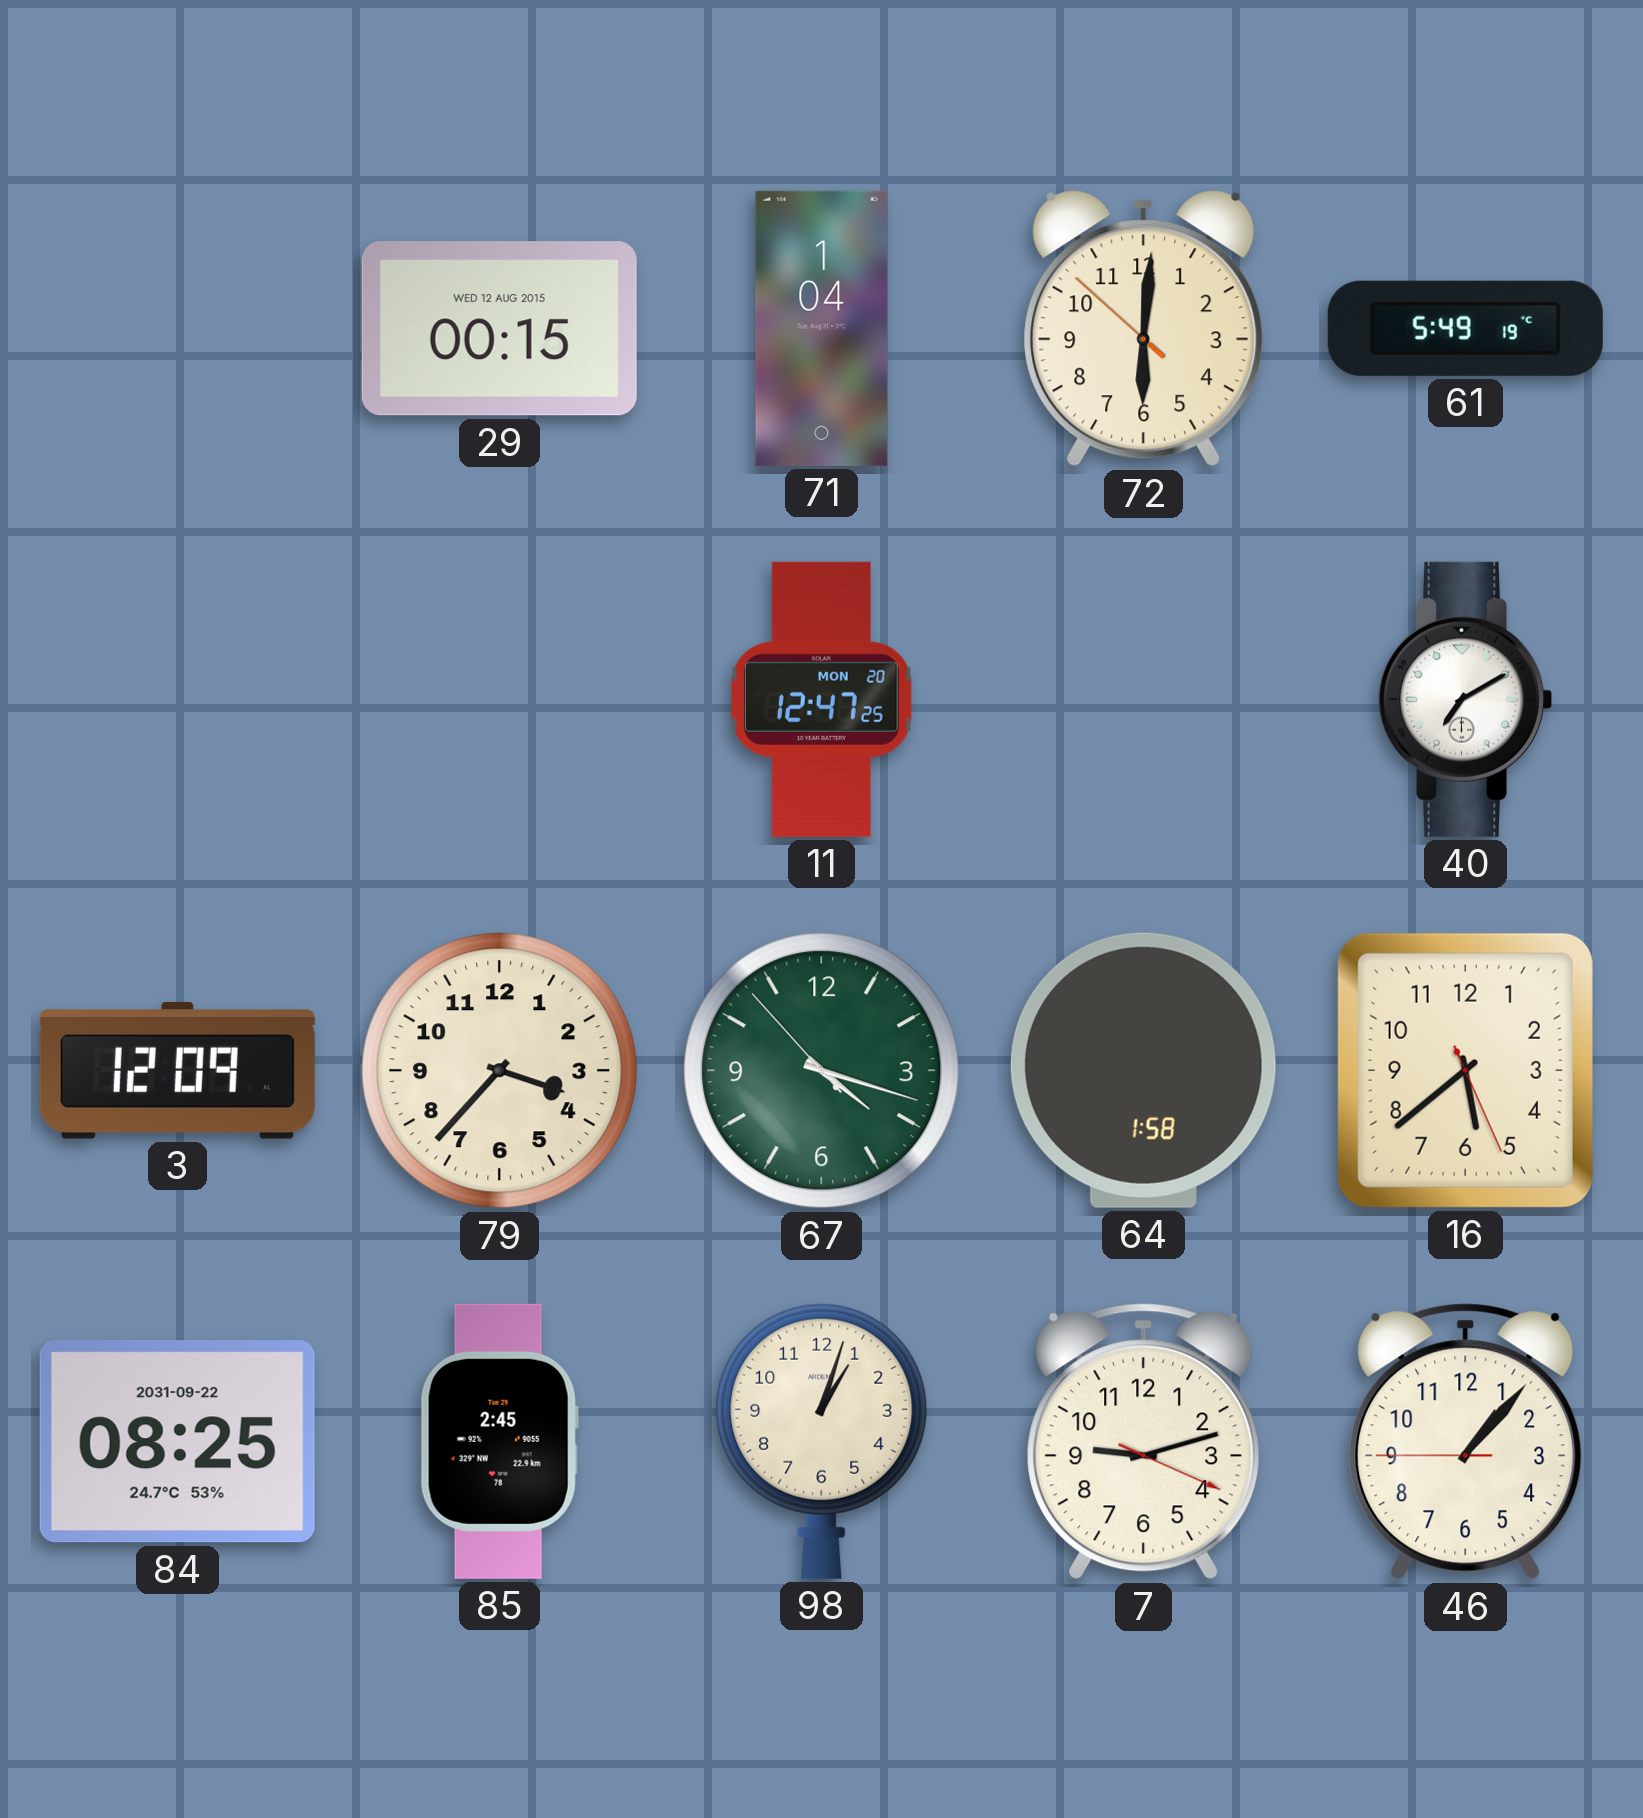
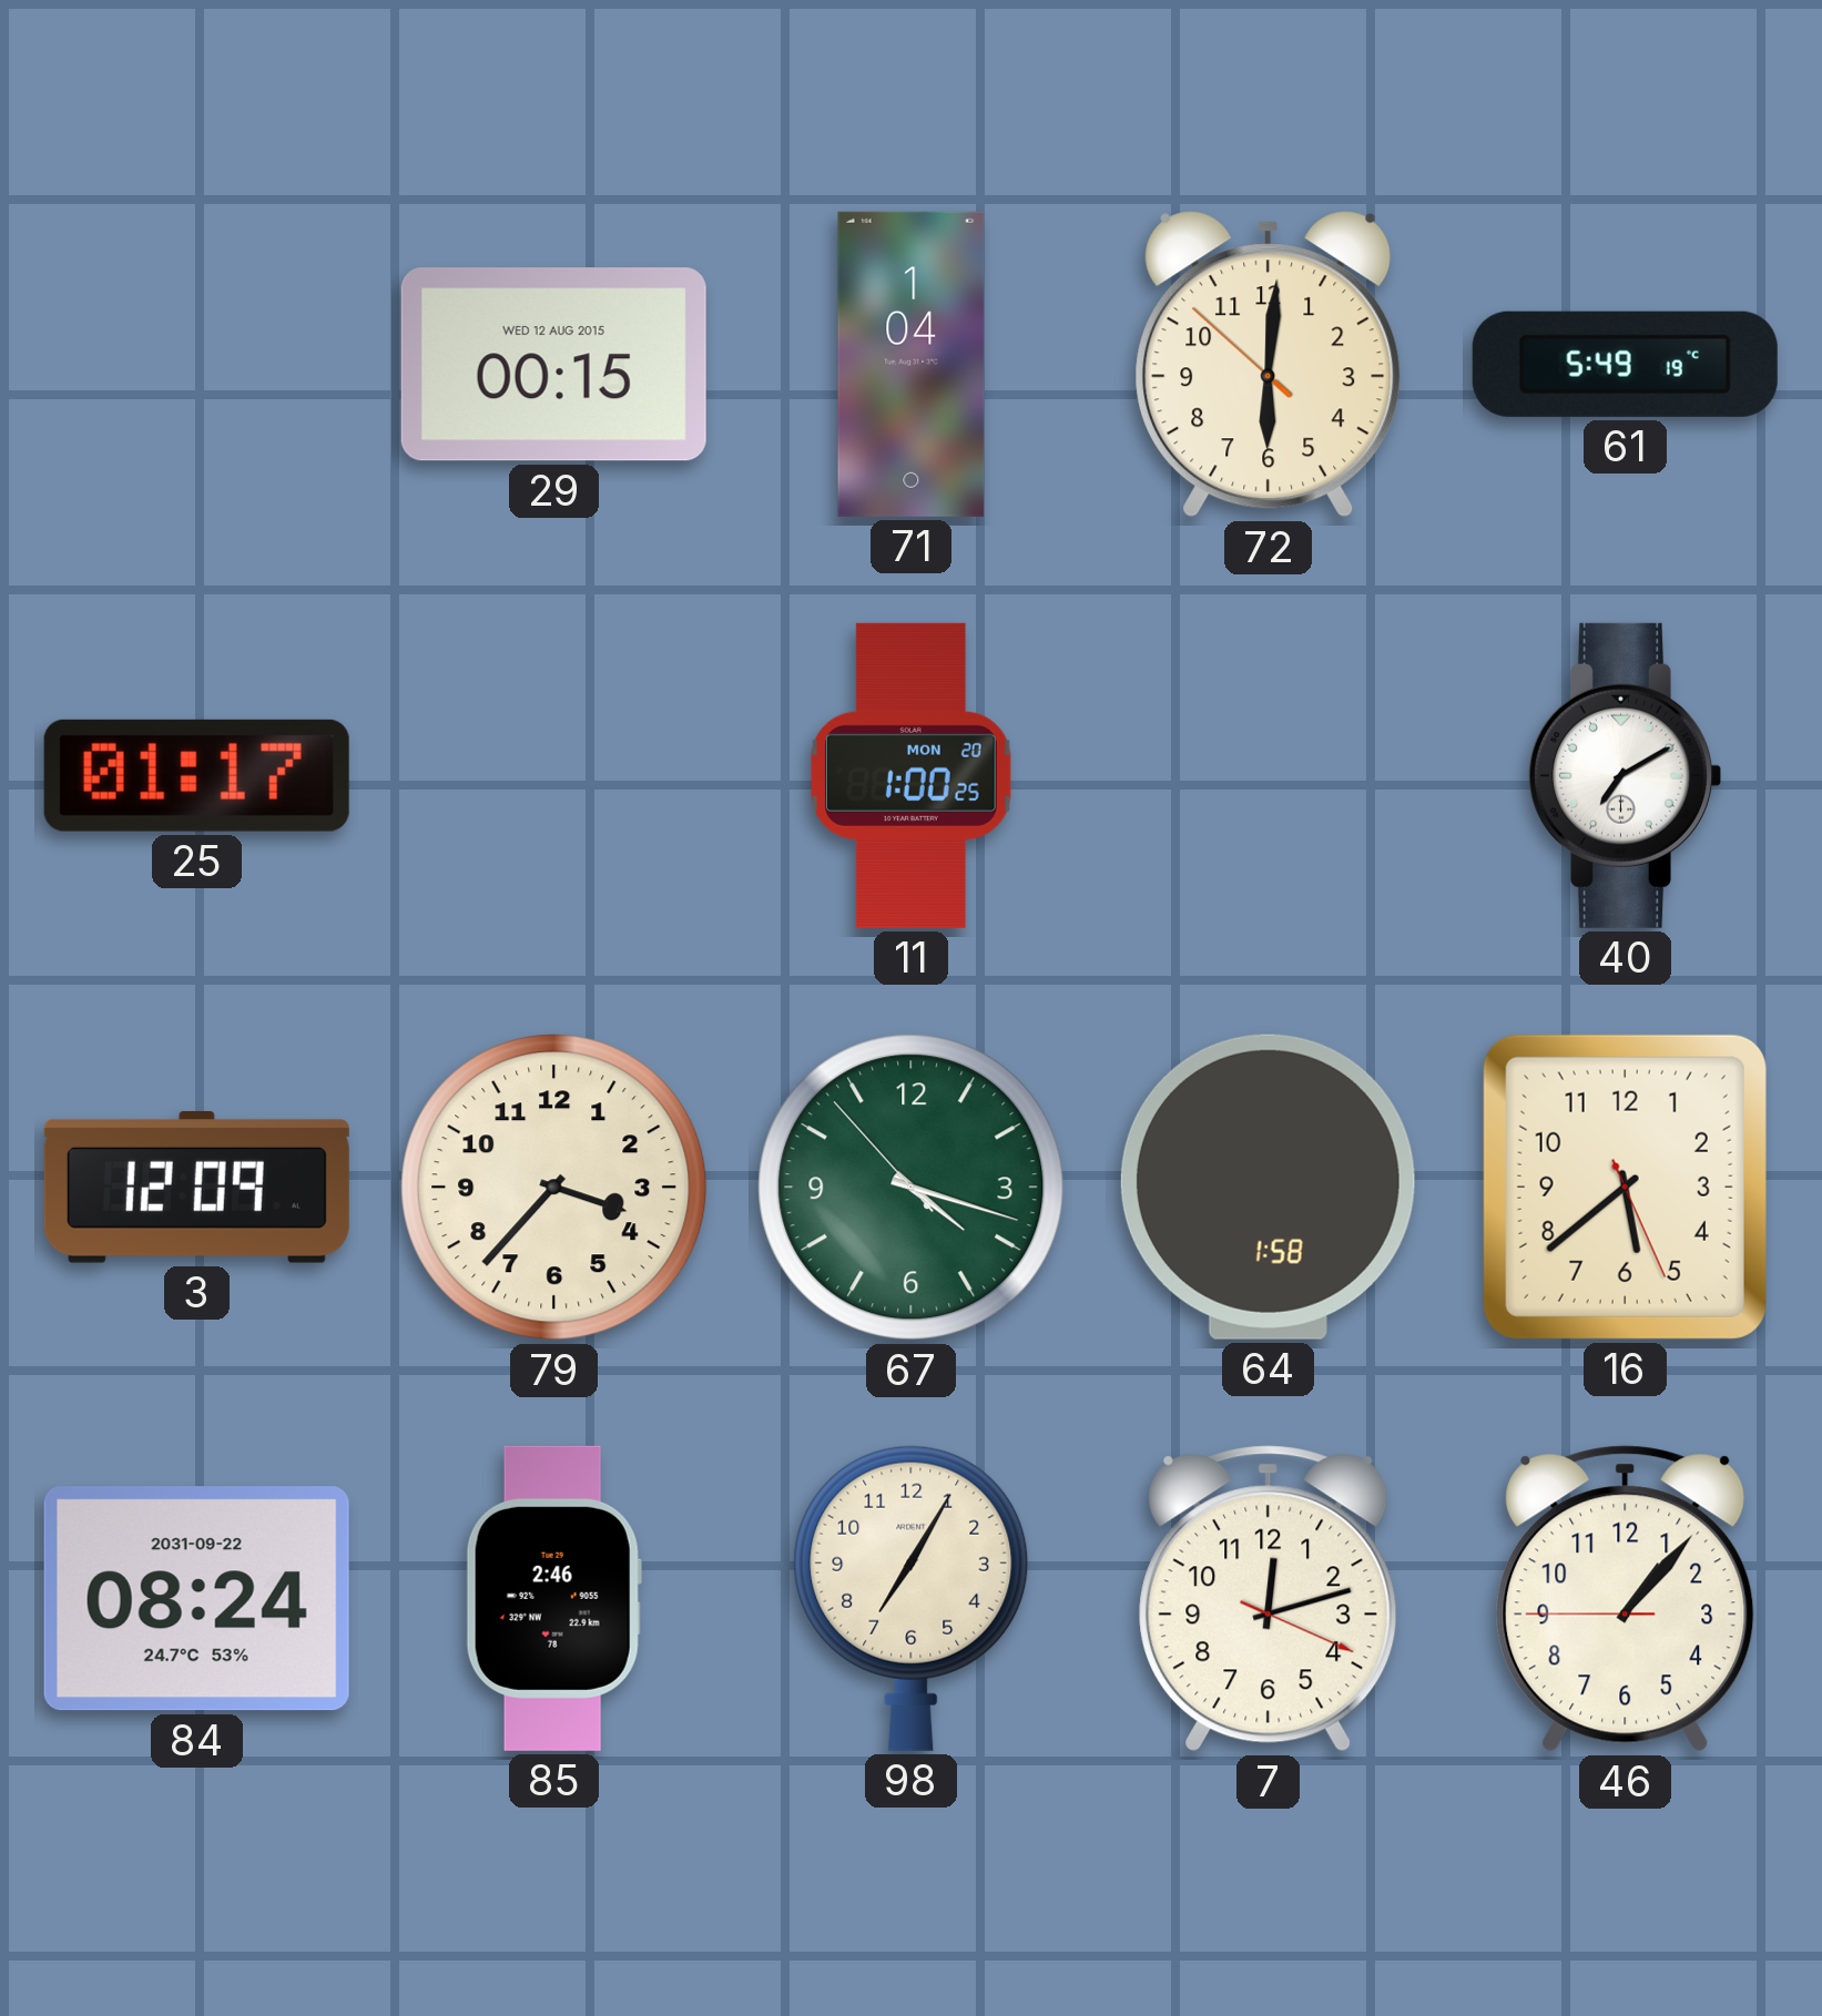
25: none -> 01:17
11: 12:47 -> 1:00
84: 08:25 -> 08:24
85: 2:45 -> 2:46
98: 1:03 -> 7:05
7: 9:12 -> 12:12
